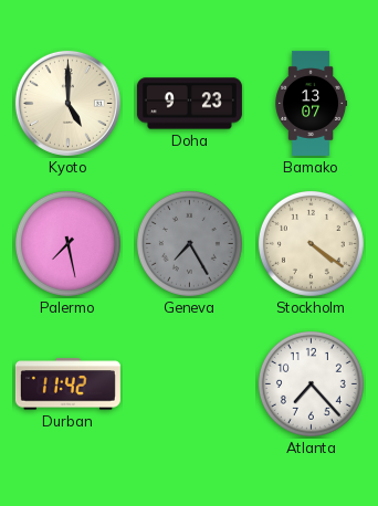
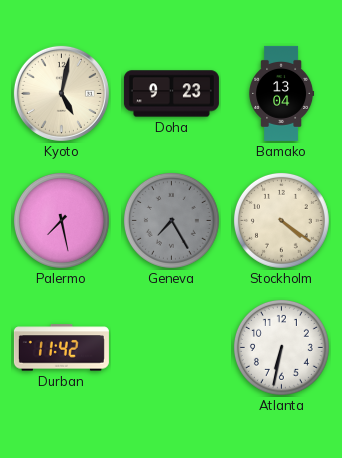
Kyoto: 5:00 -> 5:02
Bamako: 13:07 -> 13:04
Atlanta: 7:23 -> 6:32
